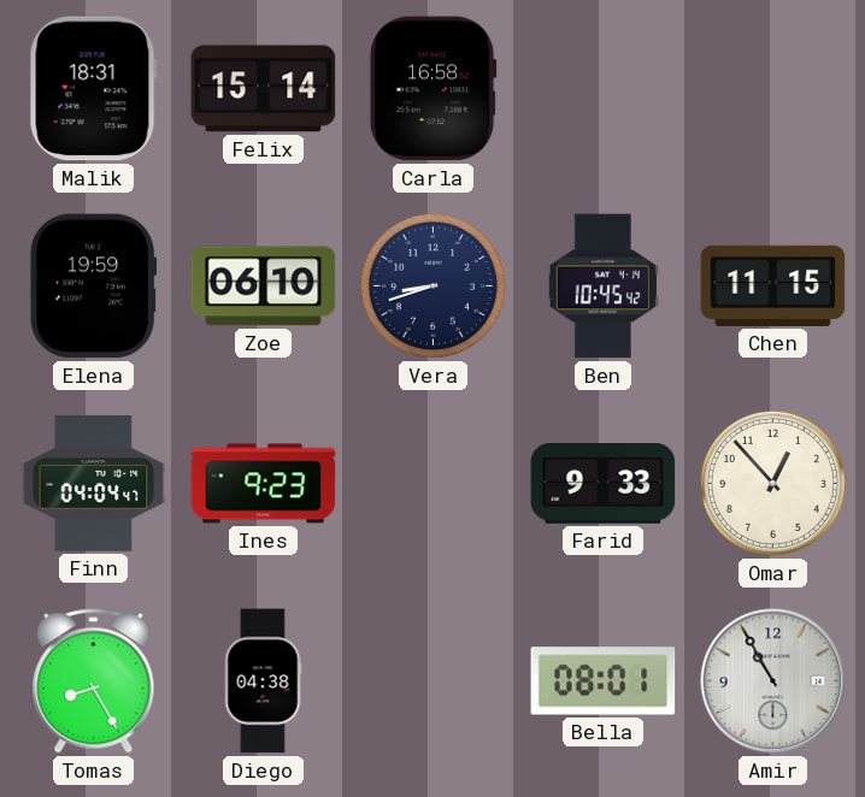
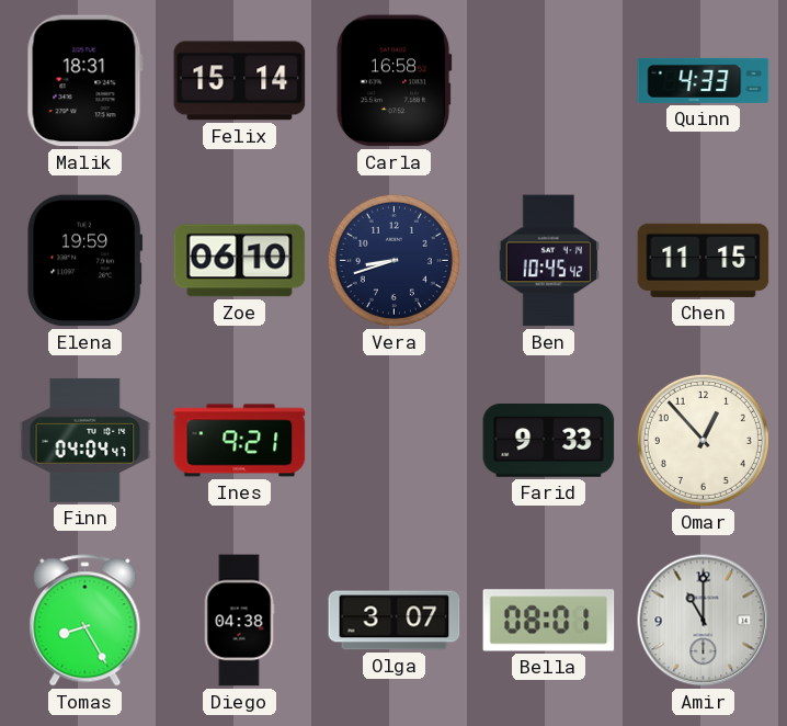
Quinn: none -> 4:33
Ines: 9:23 -> 9:21
Olga: none -> 3:07
Amir: 10:55 -> 11:00
